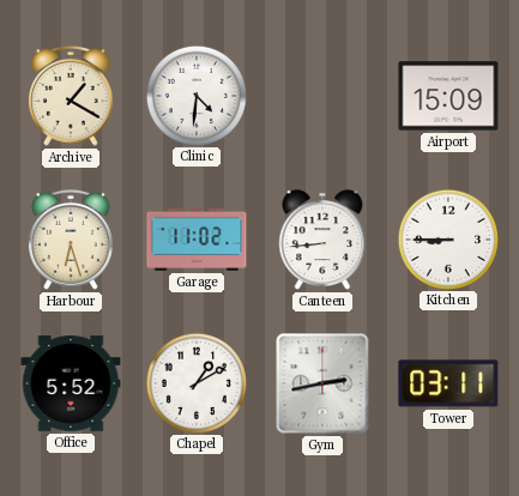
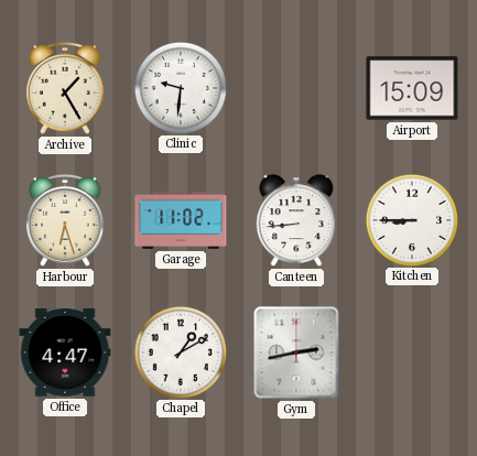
Archive: 1:20 -> 1:25
Clinic: 4:31 -> 9:31
Office: 5:52 -> 4:47
Tower: 03:11 -> none
